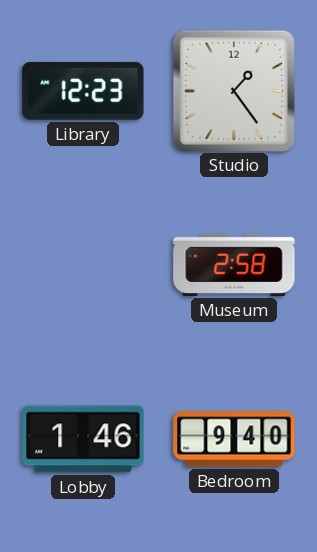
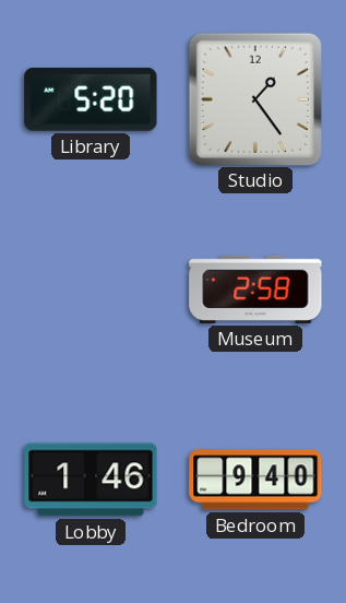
Library: 12:23 -> 5:20
